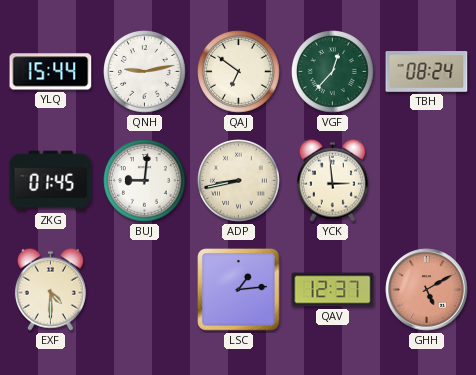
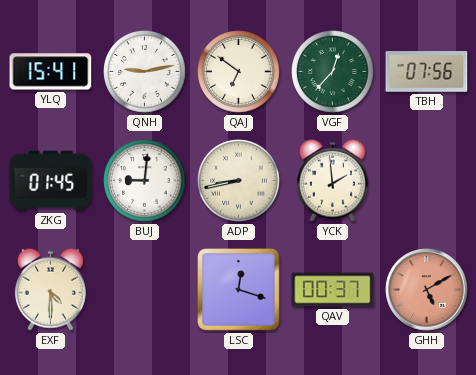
YLQ: 15:44 -> 15:41
TBH: 08:24 -> 07:56
YCK: 2:59 -> 1:59
LSC: 1:14 -> 12:18
QAV: 12:37 -> 00:37
